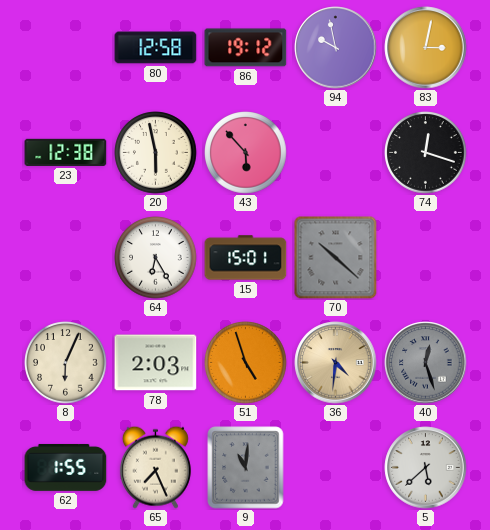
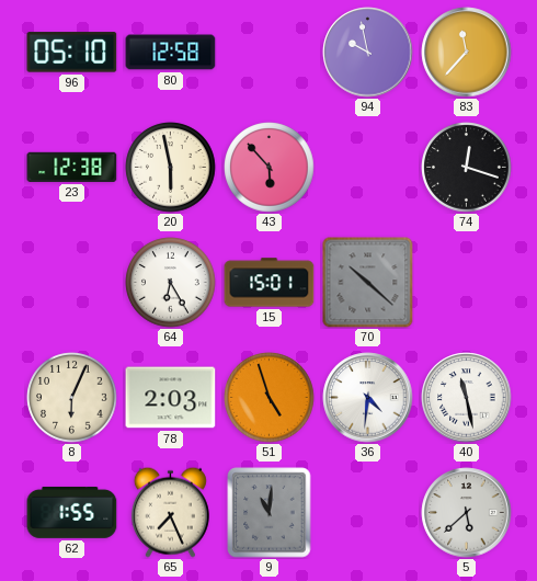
96: none -> 05:10
86: 19:12 -> none
83: 3:02 -> 11:37
36 dial: champagne -> white
40: 12:27 -> 11:28
40 dial: grey -> white
